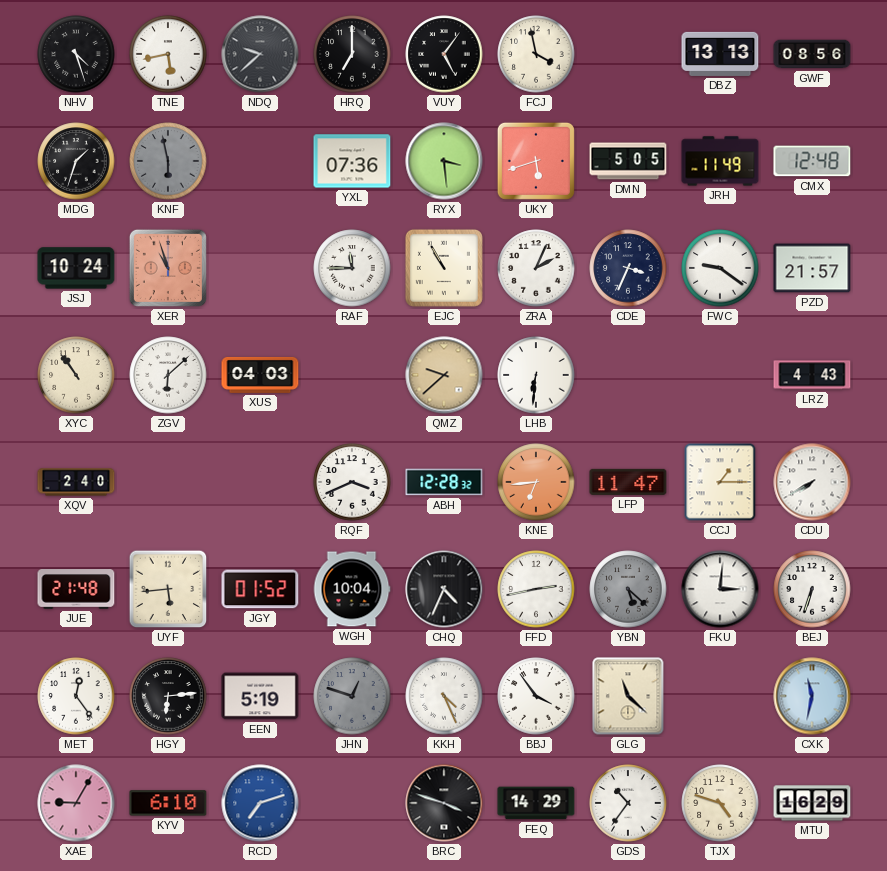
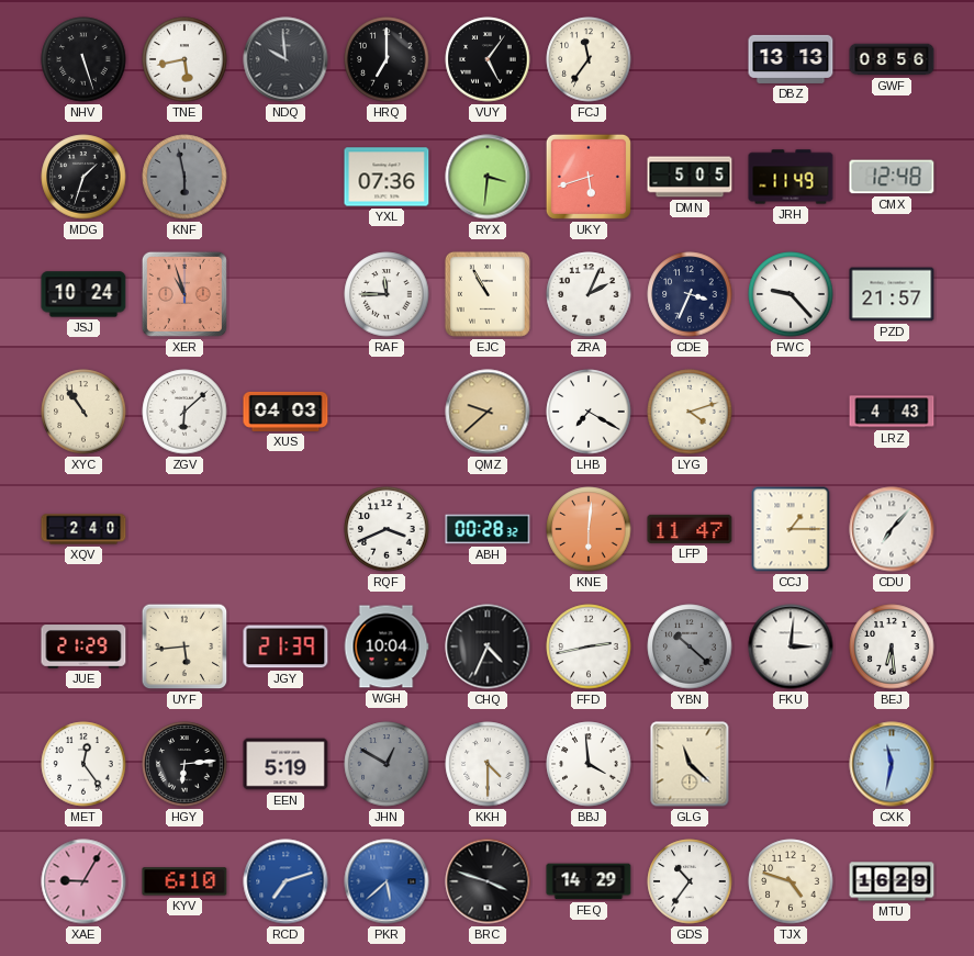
NHV: 4:27 -> 5:27
NDQ: 9:38 -> 9:59
FCJ: 3:58 -> 11:36
RYX: 3:29 -> 3:31
FWC: 9:21 -> 9:23
LHB: 6:31 -> 7:20
LYG: none -> 4:12
ABH: 12:28 -> 00:28
KNE: 6:44 -> 6:01
CDU: 7:40 -> 7:07
JUE: 21:48 -> 21:29
JGY: 01:52 -> 21:39
YBN: 5:22 -> 10:22
BEJ: 6:33 -> 6:29
JHN: 12:48 -> 12:50
KKH: 4:26 -> 4:30
BBJ: 3:54 -> 3:59
PKR: none -> 5:38
